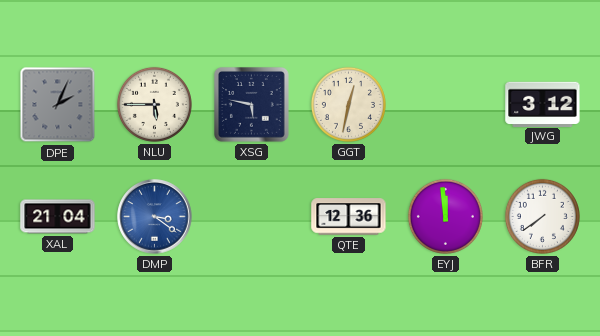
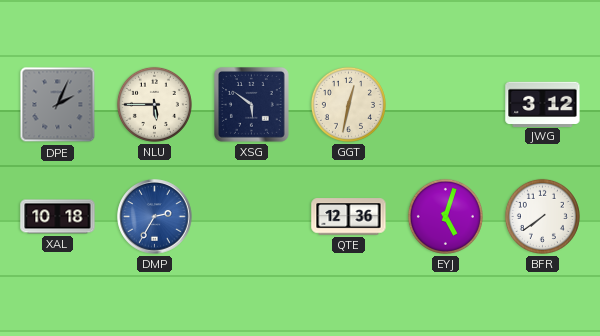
XSG: 5:47 -> 5:51
XAL: 21:04 -> 10:18
DMP: 3:21 -> 2:35
EYJ: 11:59 -> 5:03
